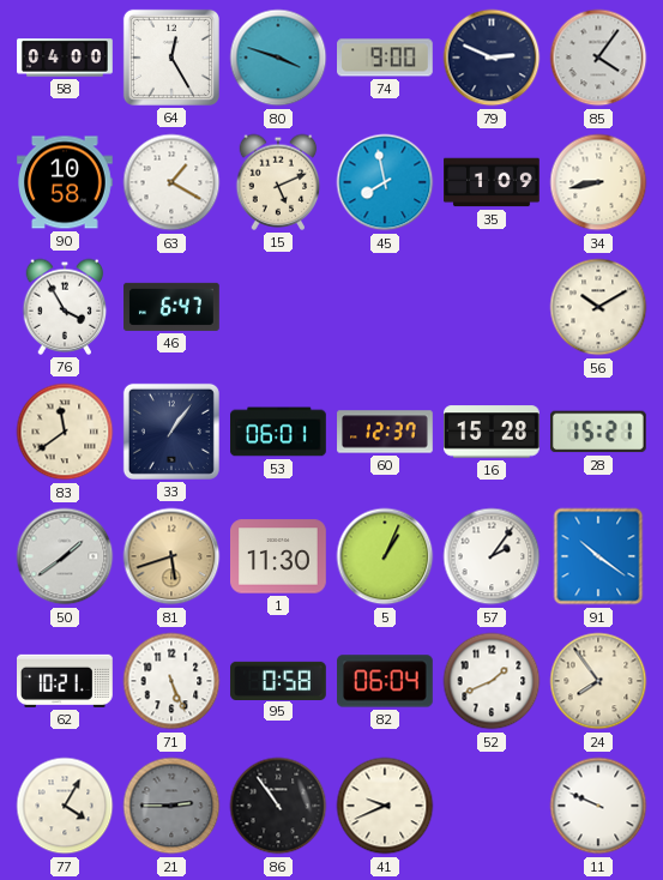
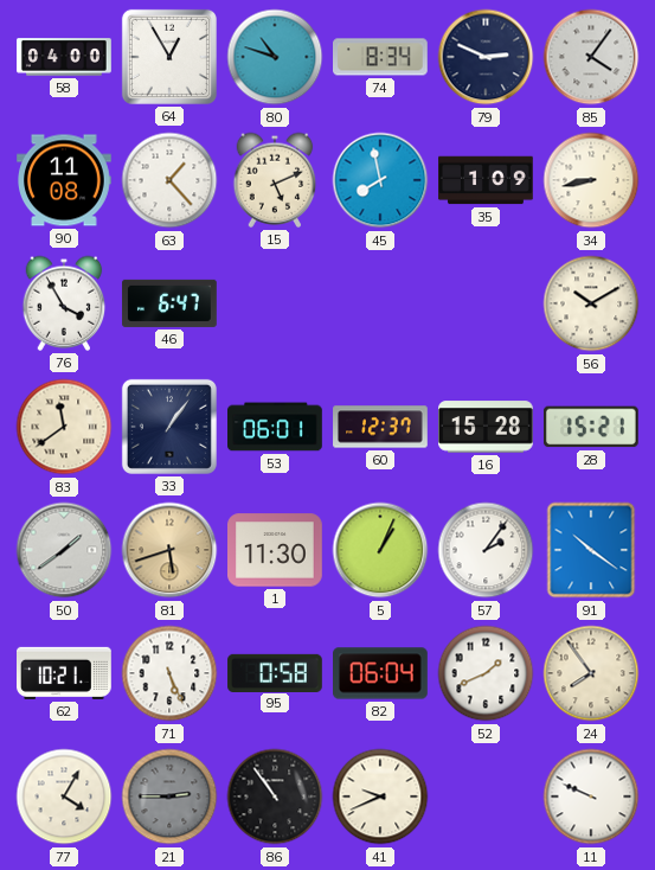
64: 12:25 -> 12:55
80: 3:48 -> 10:48
74: 9:00 -> 8:34
90: 10:58 -> 11:08
63: 1:20 -> 1:23
